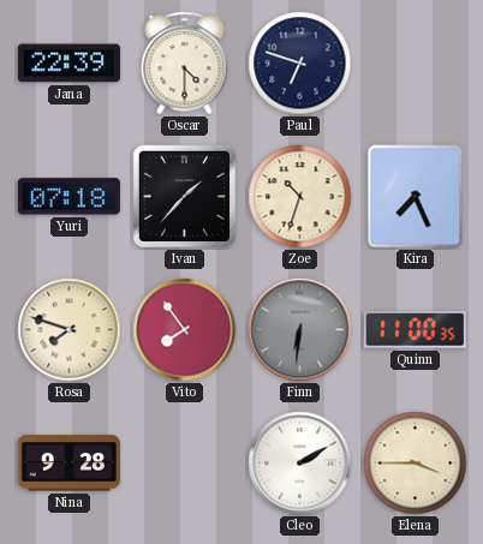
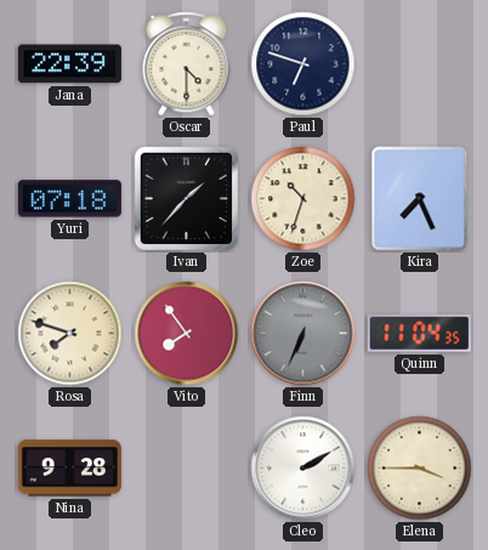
Finn: 6:31 -> 6:34
Quinn: 11:00 -> 11:04
